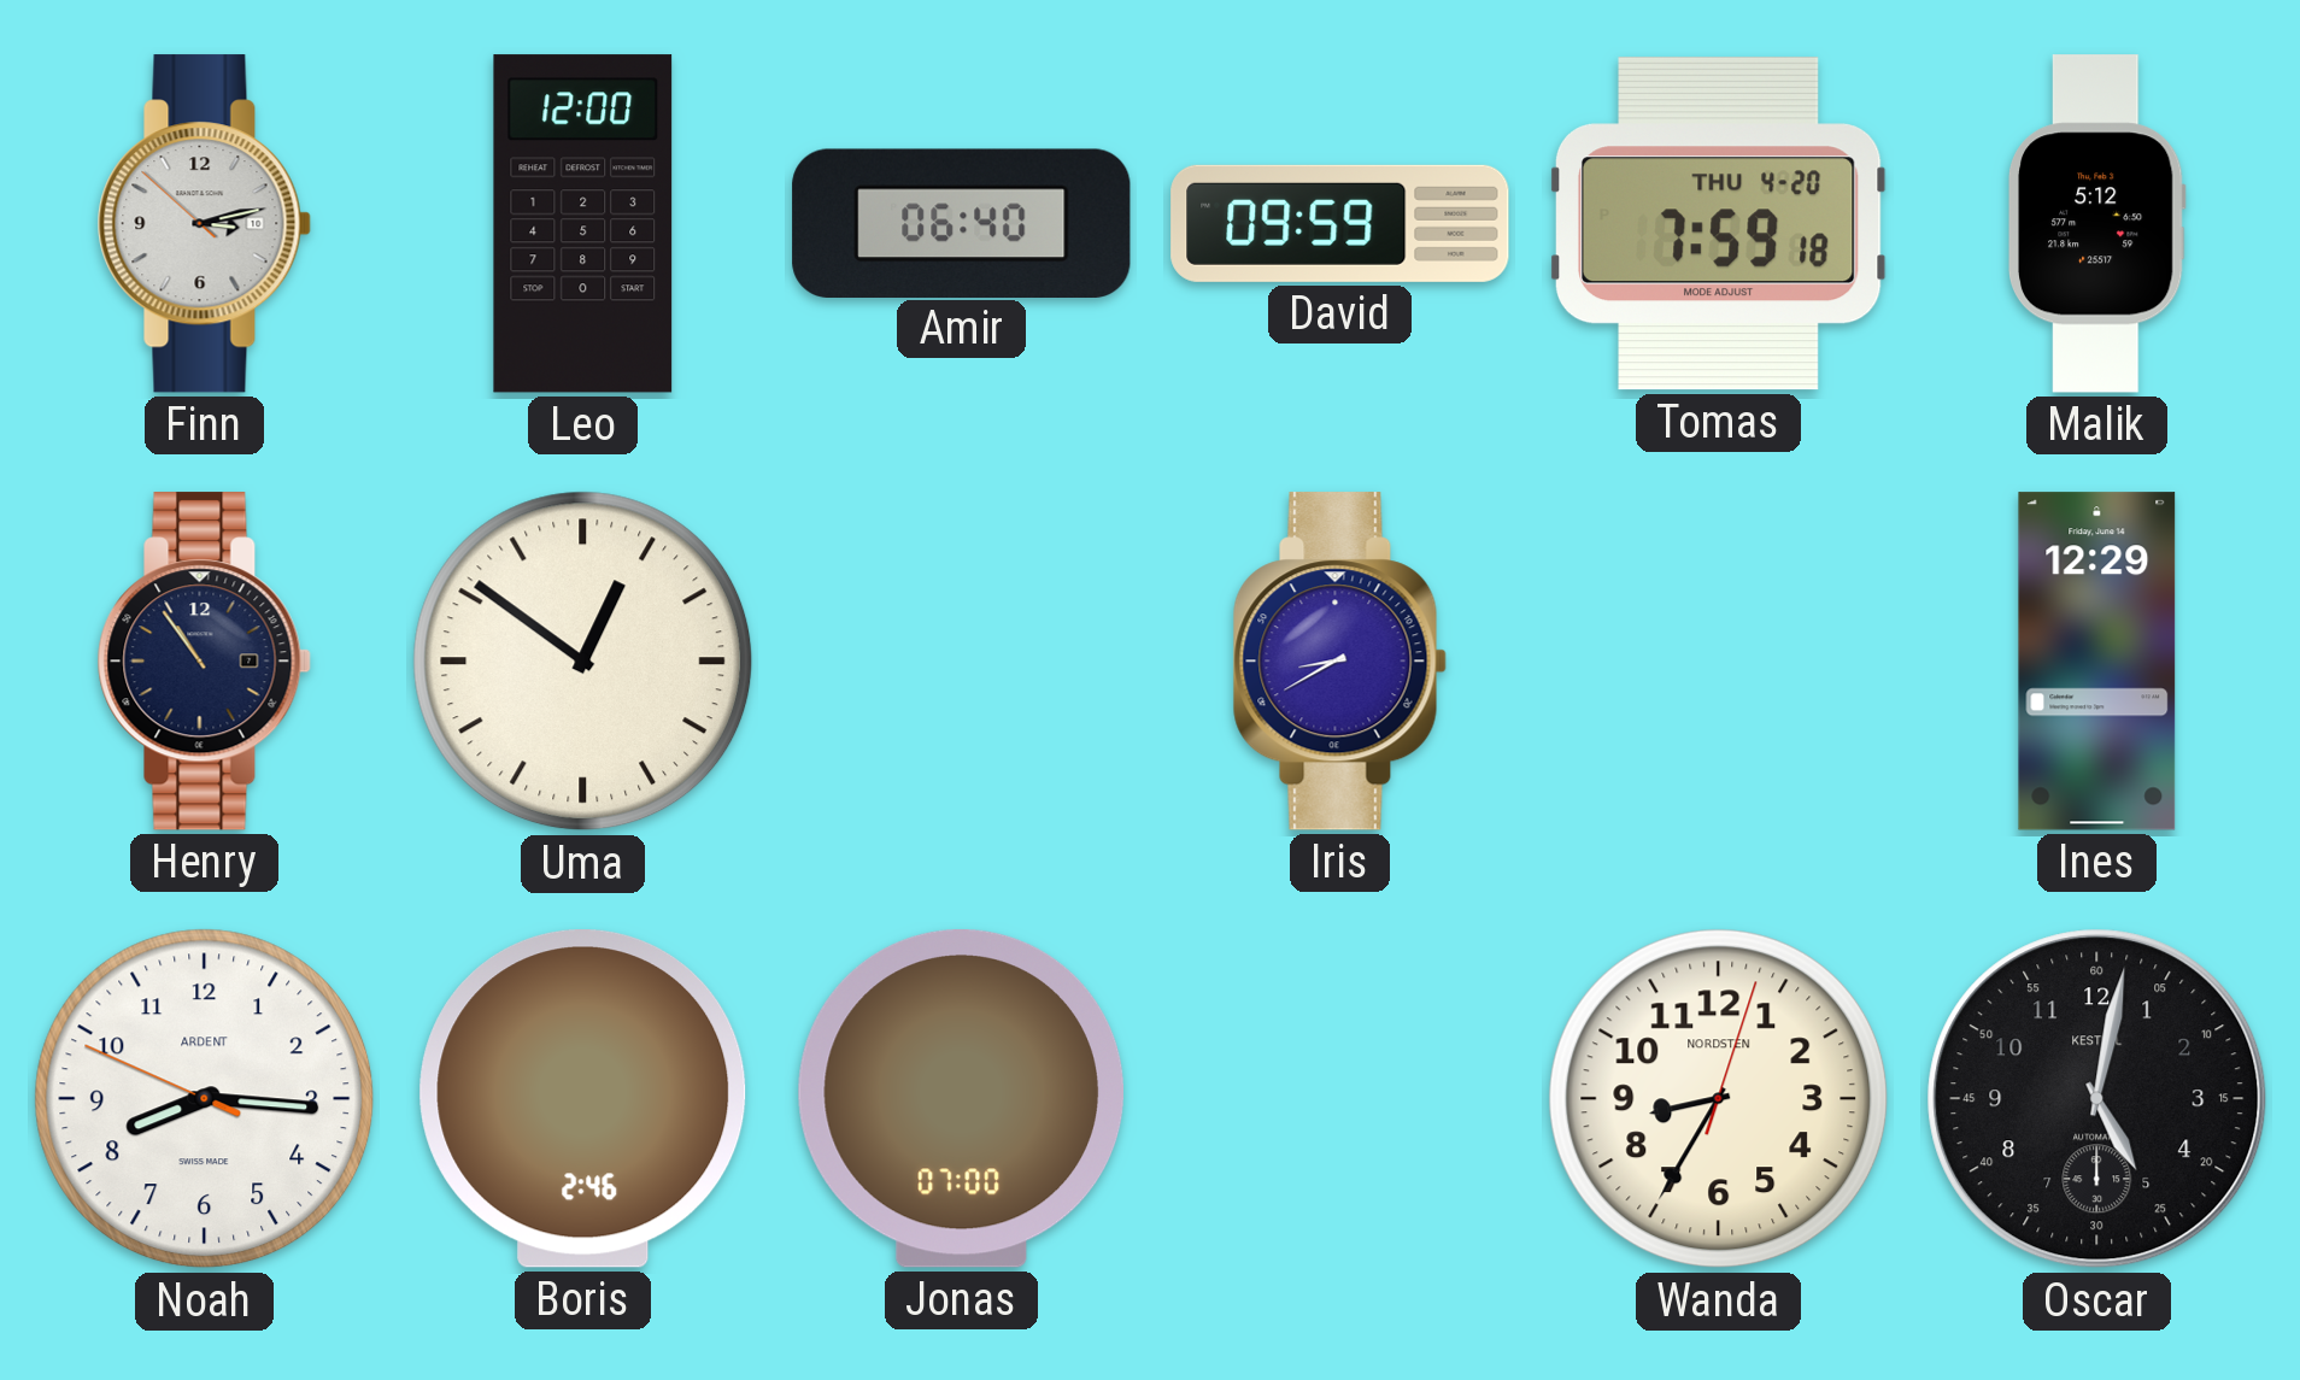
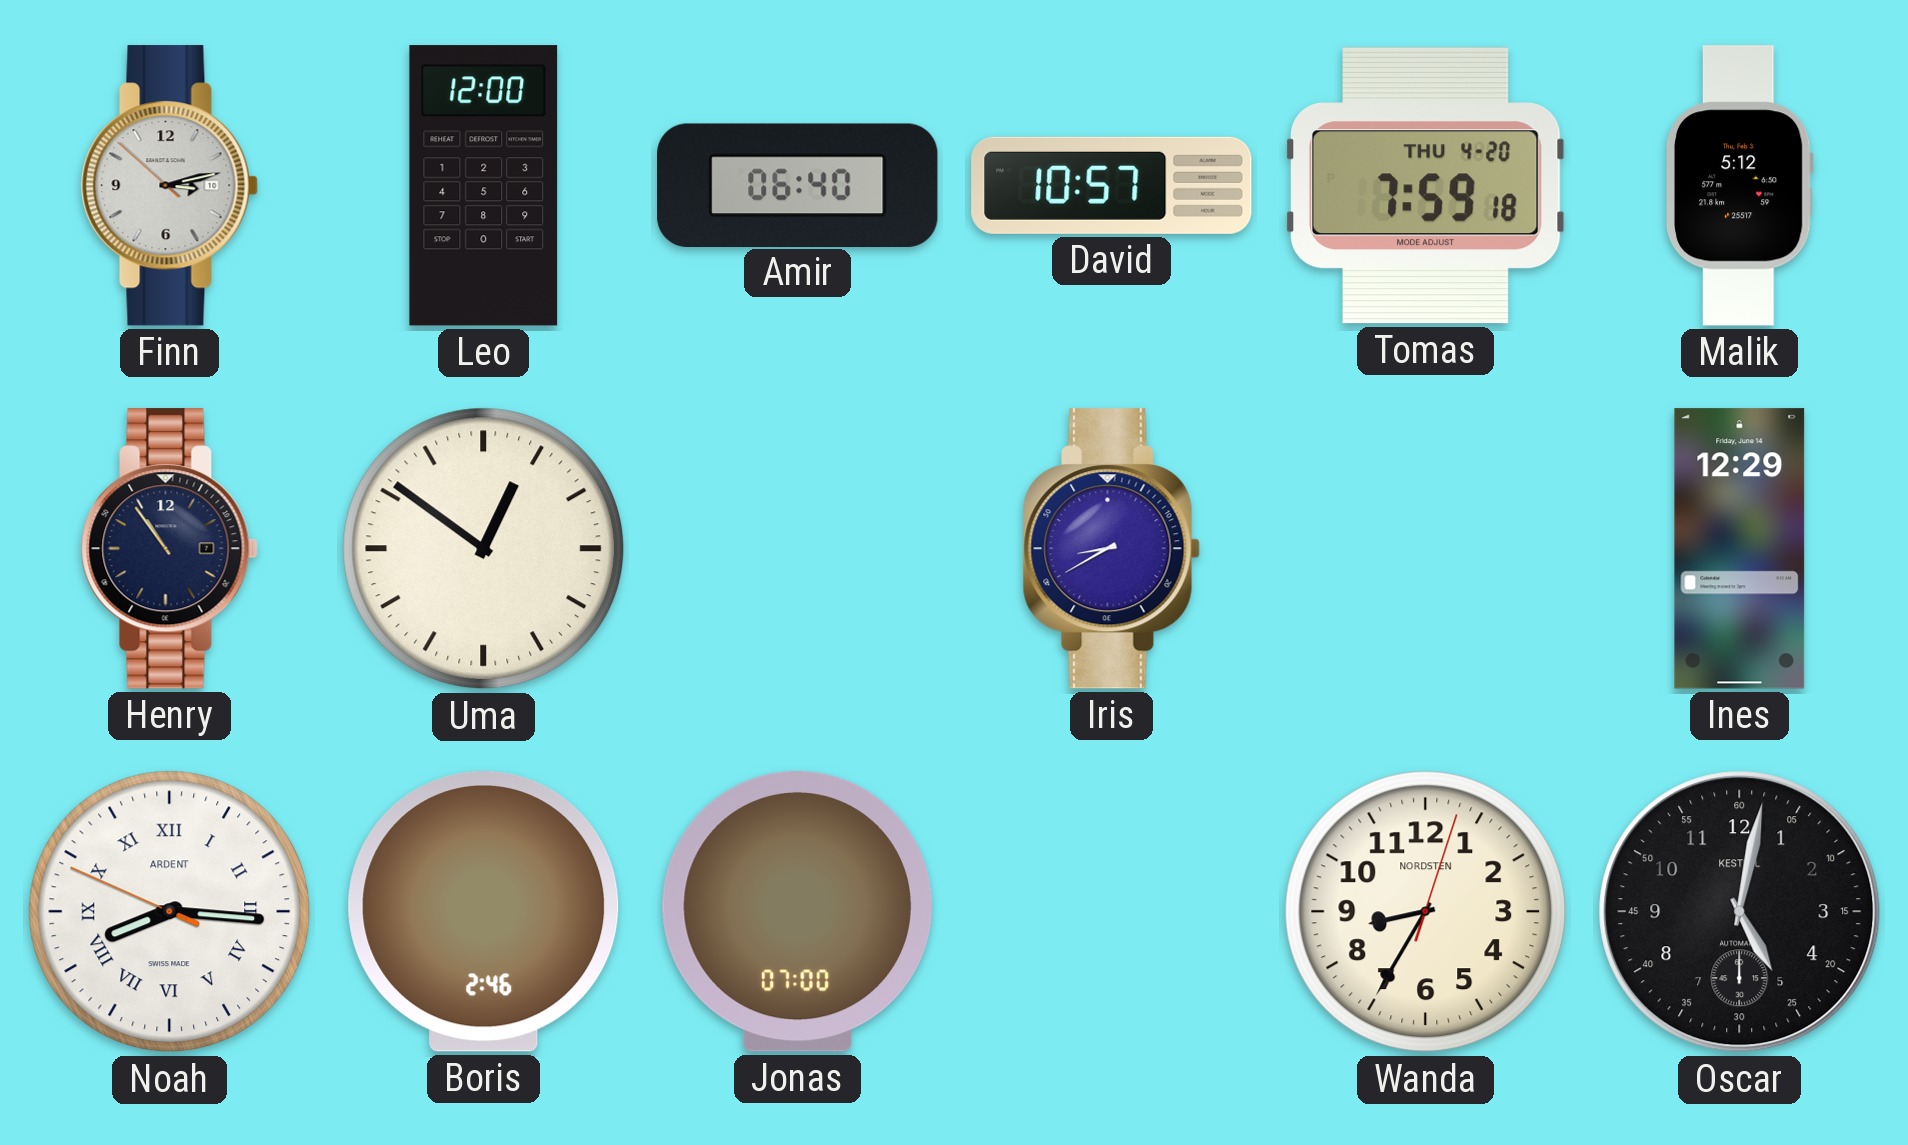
David: 09:59 -> 10:57
Noah numerals: Arabic -> Roman
